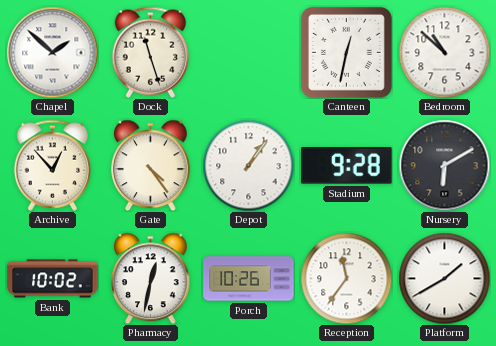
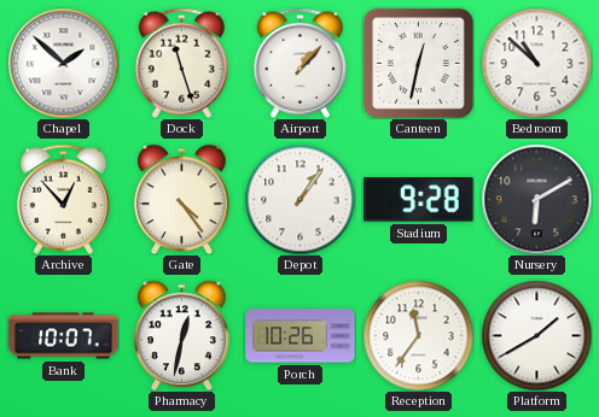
Airport: none -> 1:07
Bank: 10:02 -> 10:07
